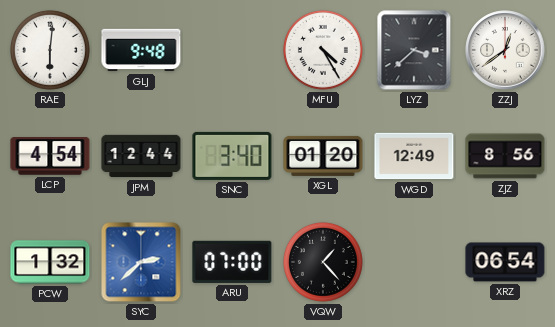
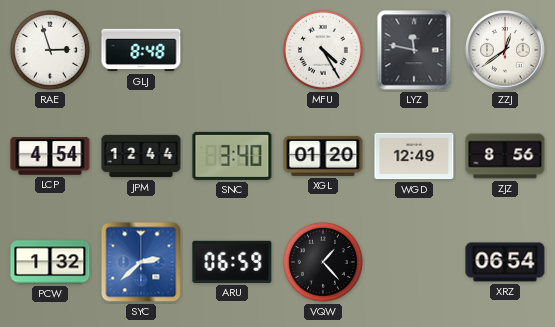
RAE: 6:01 -> 2:57
GLJ: 9:48 -> 8:48
LYZ: 3:38 -> 11:47
ARU: 07:00 -> 06:59
